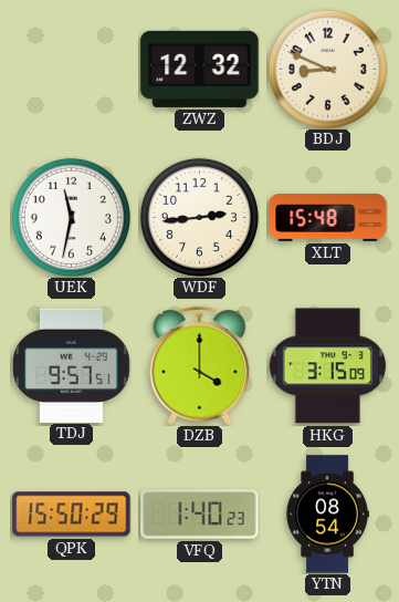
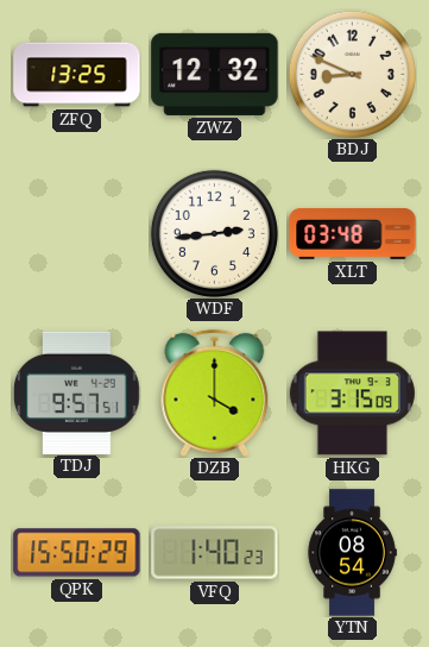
ZFQ: none -> 13:25
UEK: 11:32 -> none
XLT: 15:48 -> 03:48
